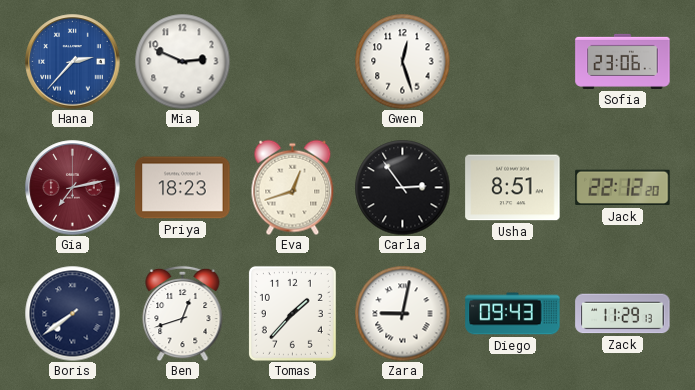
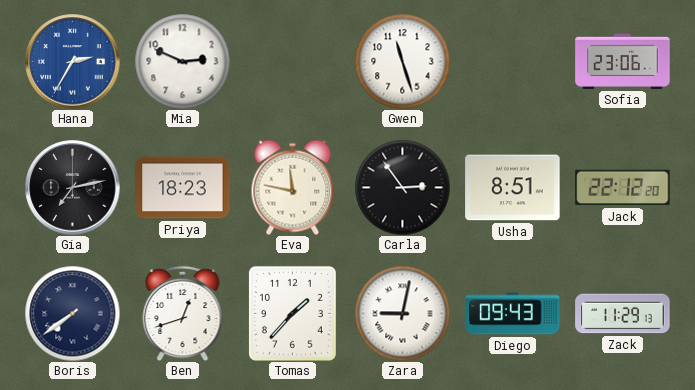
Hana: 2:37 -> 2:35
Gwen: 12:27 -> 11:27
Gia dial: burgundy -> black
Eva: 12:42 -> 11:47
